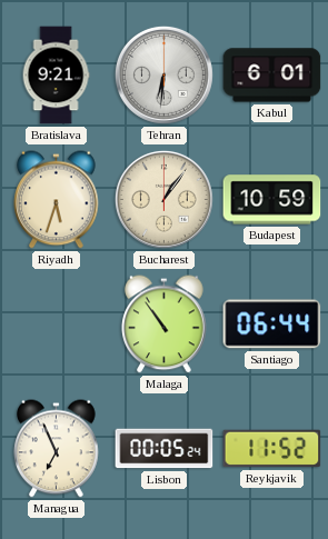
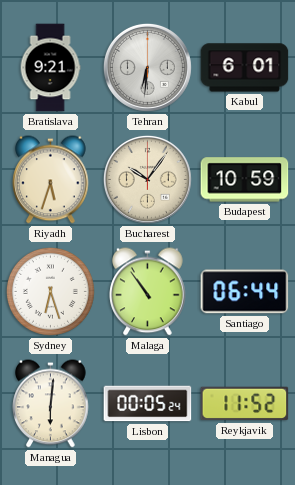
Bucharest: 1:06 -> 10:06
Sydney: none -> 6:27
Managua: 6:56 -> 6:01
